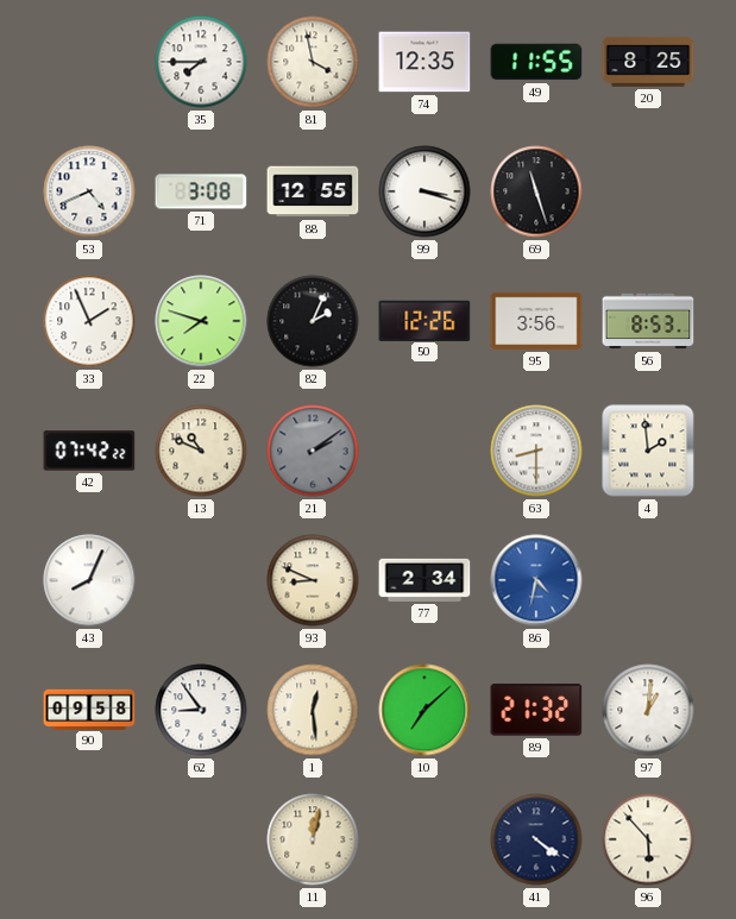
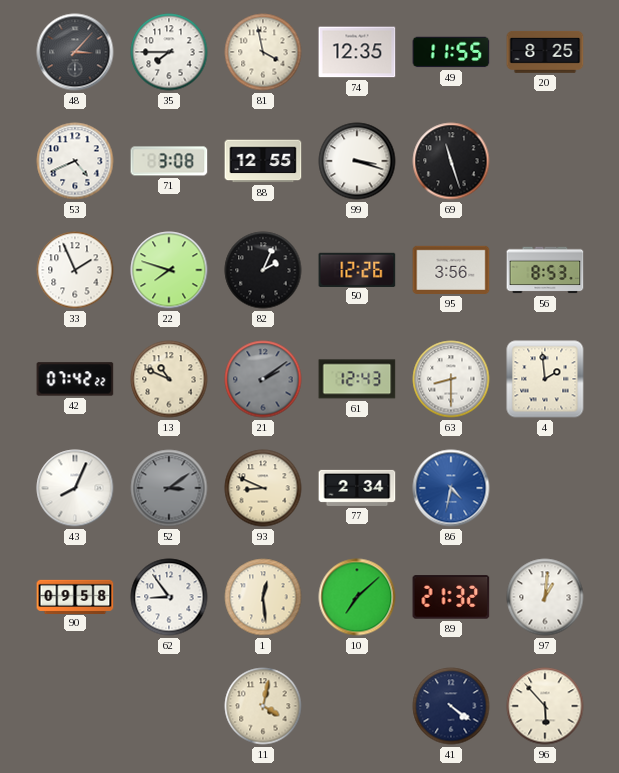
48: none -> 3:07
61: none -> 12:43
52: none -> 3:09
11: 12:02 -> 4:02
